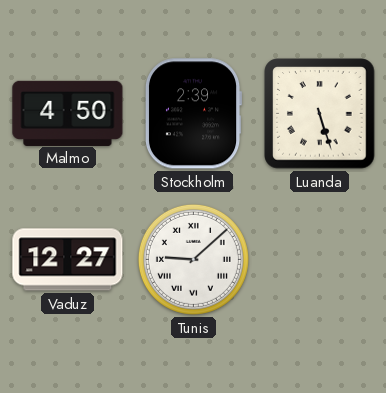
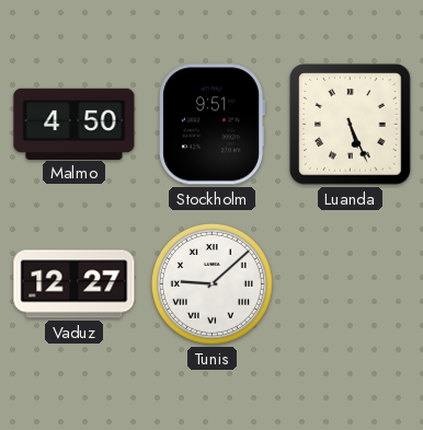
Stockholm: 2:39 -> 9:51
Luanda: 5:27 -> 5:26
